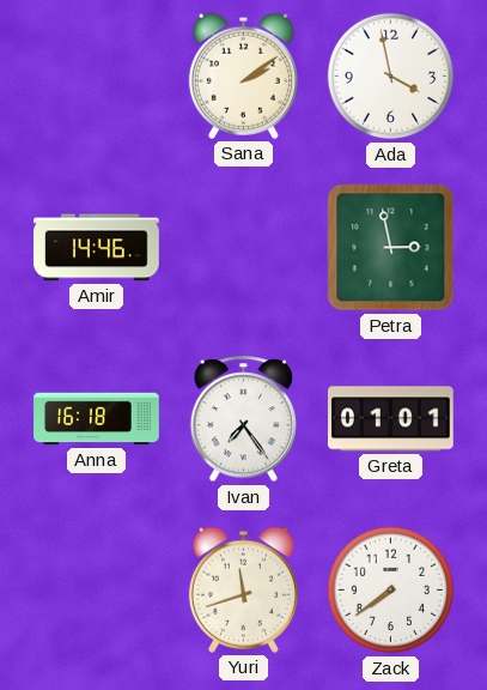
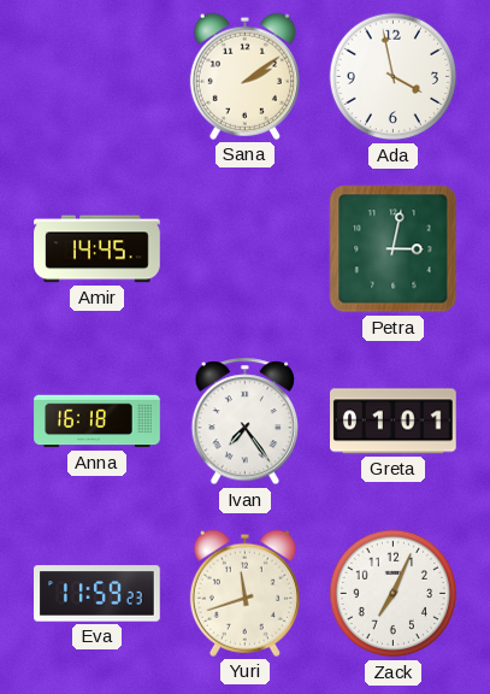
Amir: 14:46 -> 14:45
Petra: 2:58 -> 3:02
Eva: none -> 11:59
Zack: 7:39 -> 7:04
